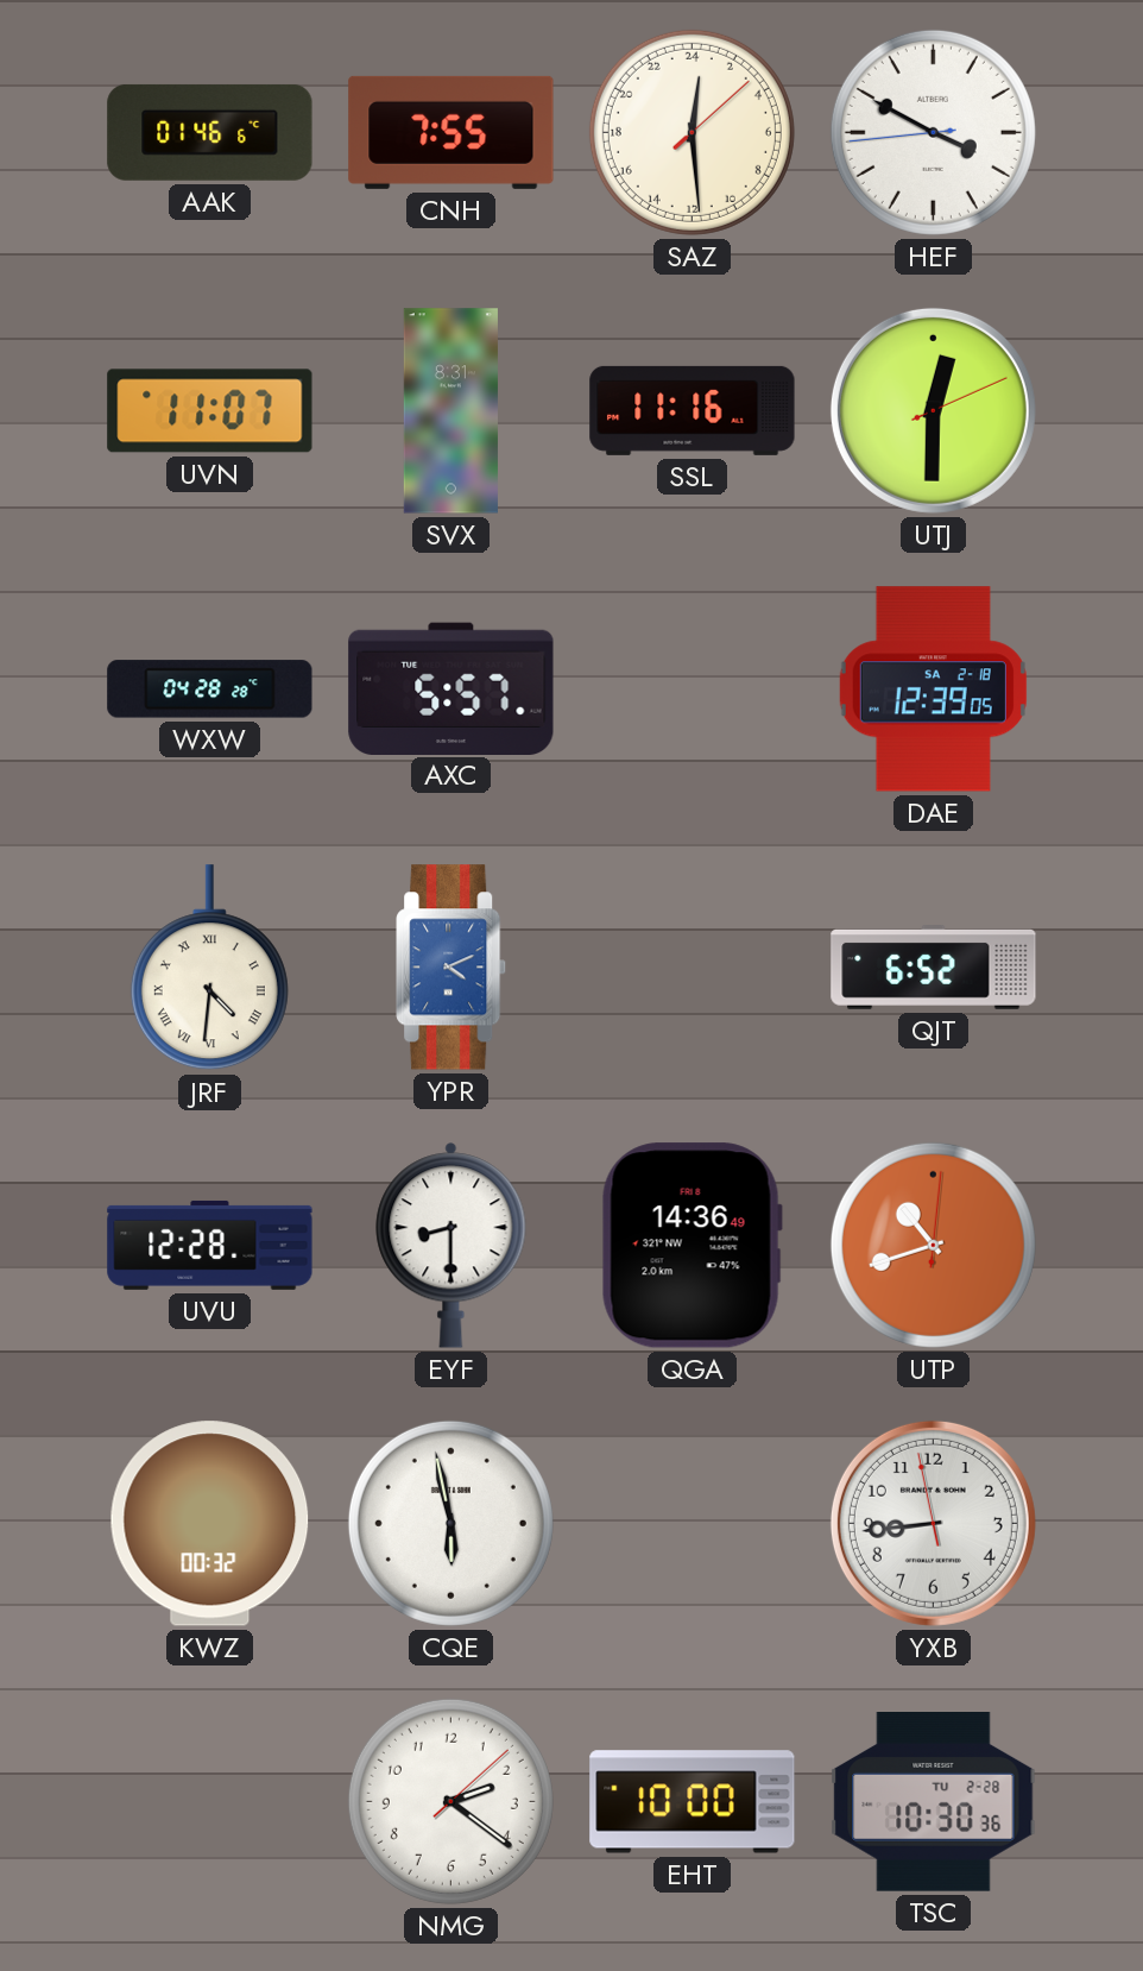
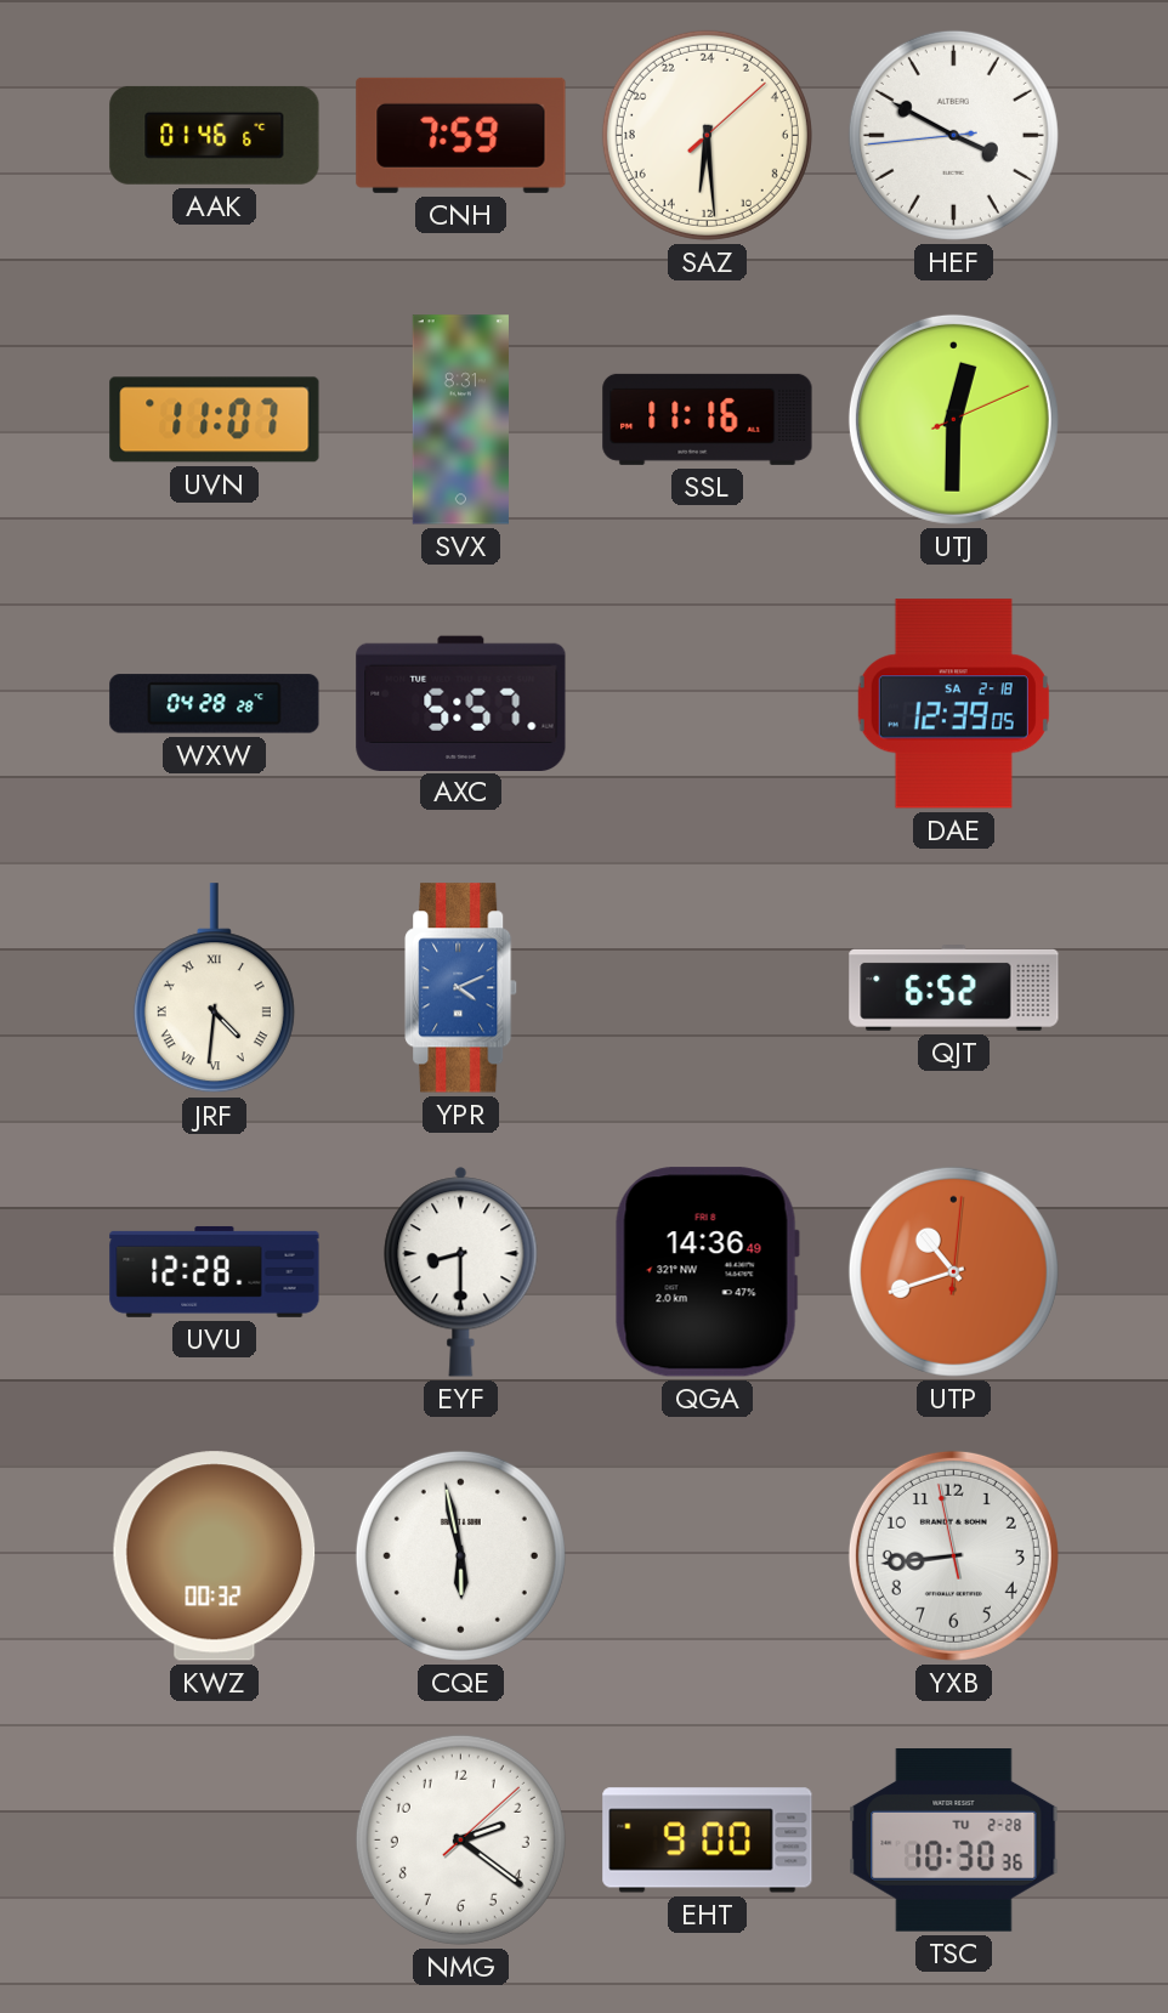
CNH: 7:55 -> 7:59
SAZ: 0:29 -> 12:29
EHT: 10:00 -> 9:00
